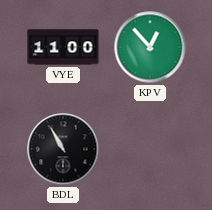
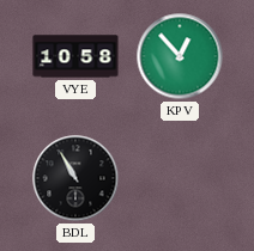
VYE: 11:00 -> 10:58
